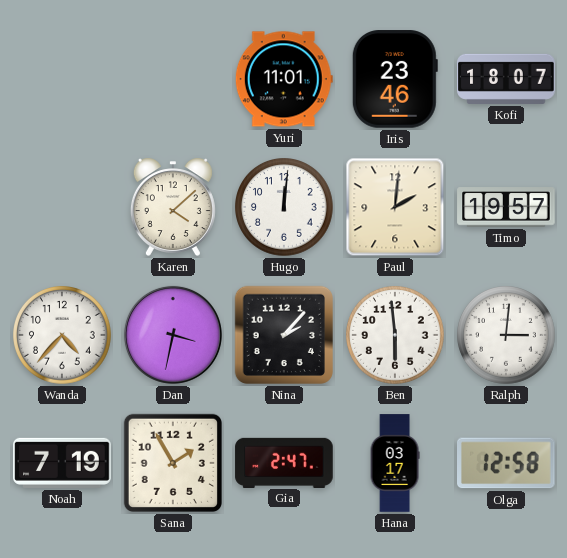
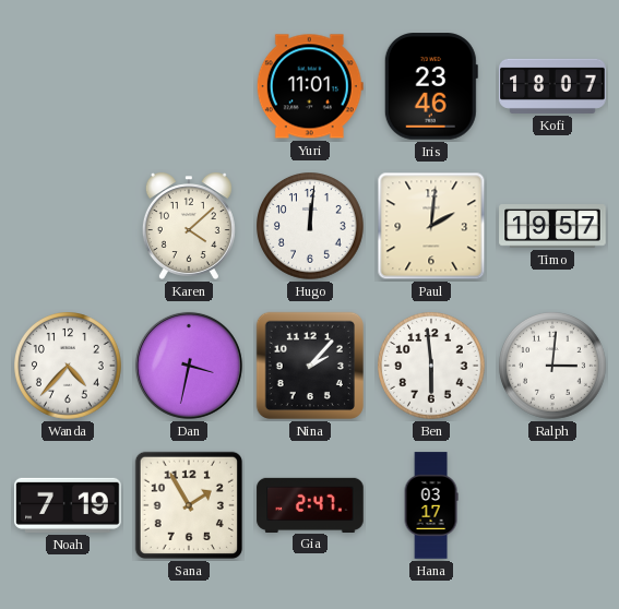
Olga: 12:58 -> none
